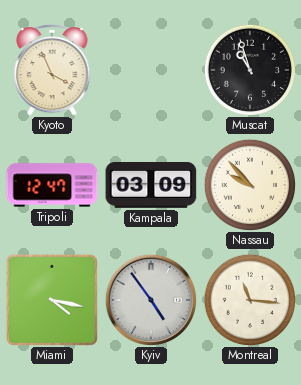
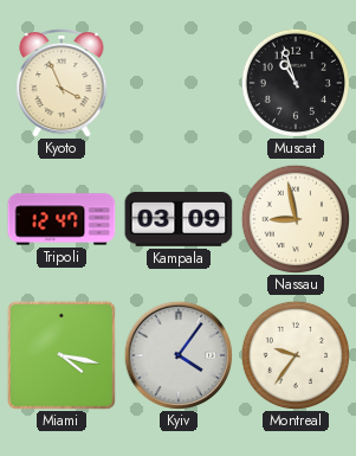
Nassau: 9:53 -> 8:58
Kyiv: 4:54 -> 4:06
Montreal: 11:16 -> 9:36
